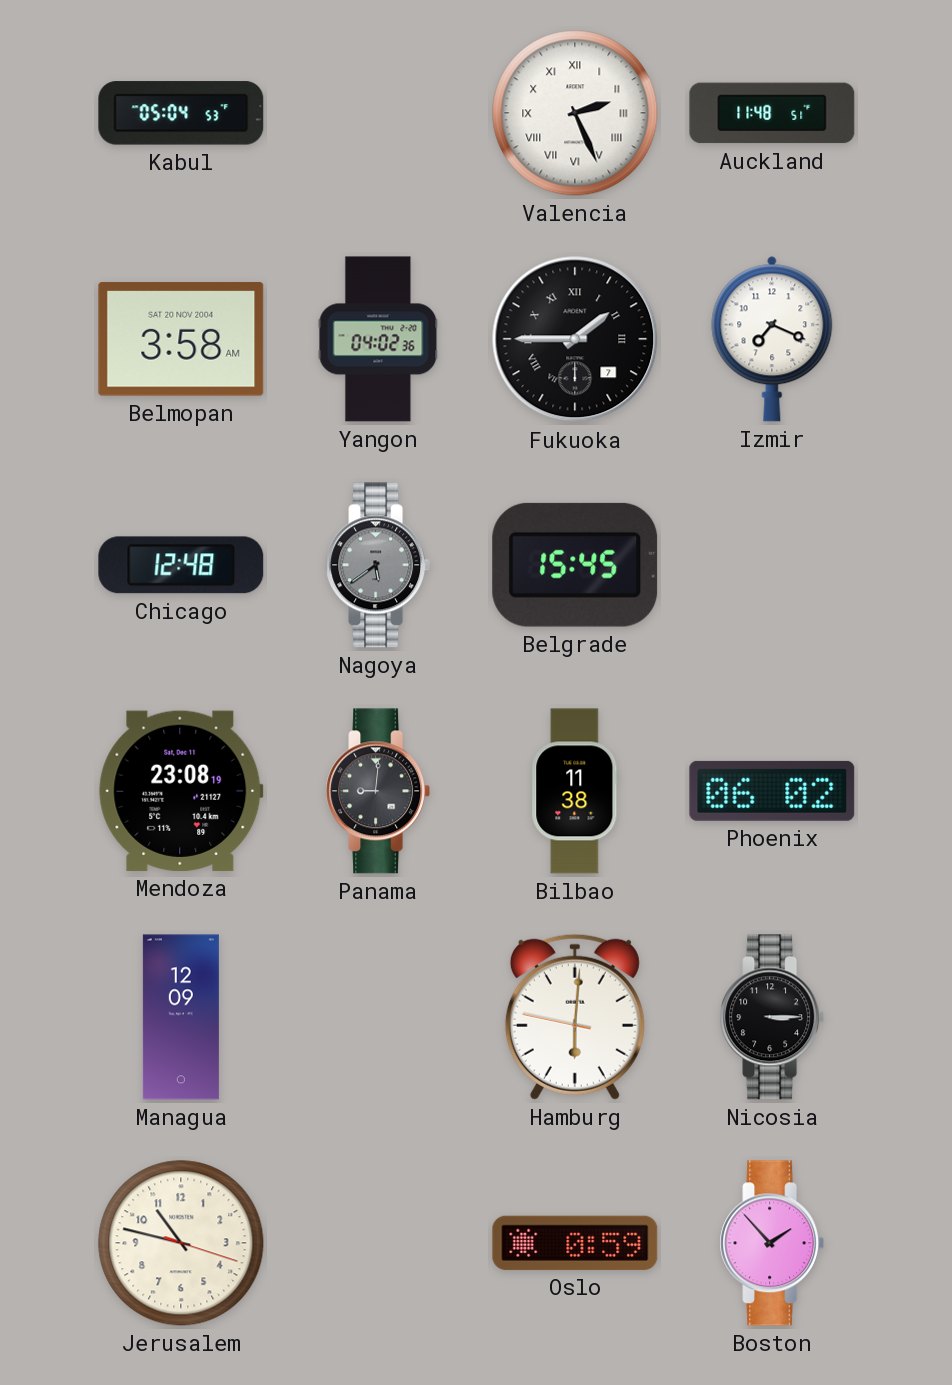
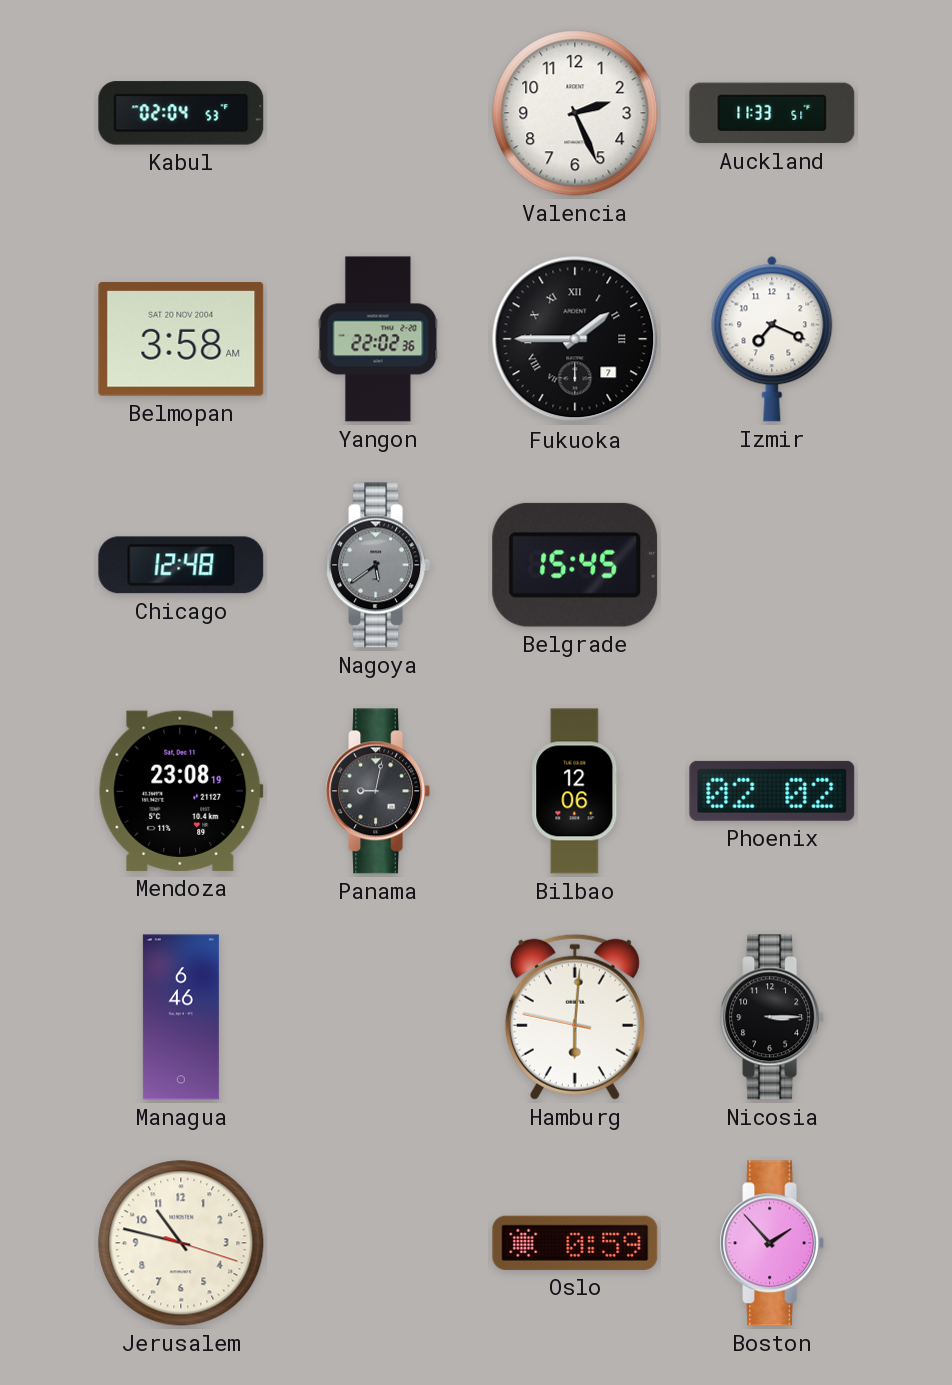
Kabul: 05:04 -> 02:04
Valencia numerals: Roman -> Arabic
Auckland: 11:48 -> 11:33
Yangon: 04:02 -> 22:02
Panama: 9:01 -> 9:02
Bilbao: 11:38 -> 12:06
Phoenix: 06:02 -> 02:02
Managua: 12:09 -> 6:46
